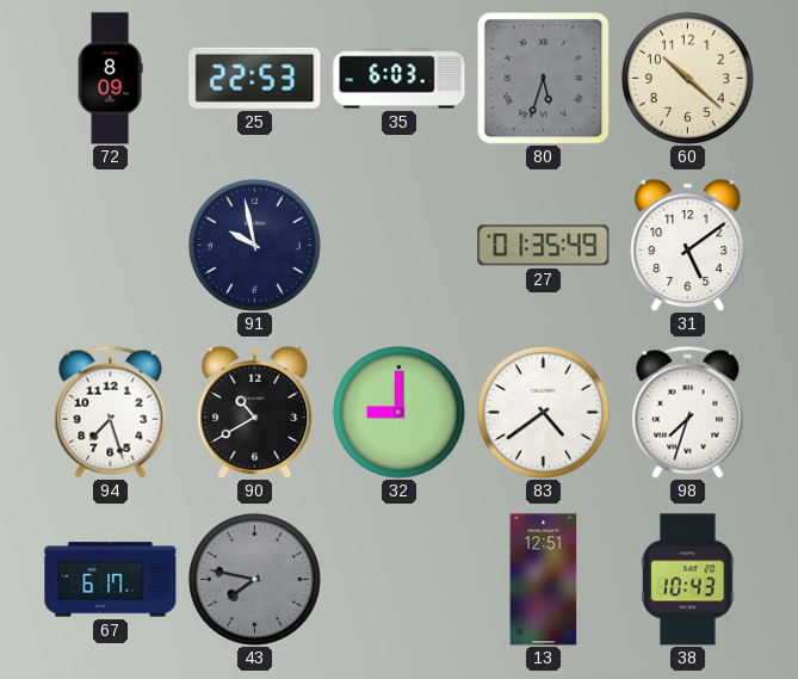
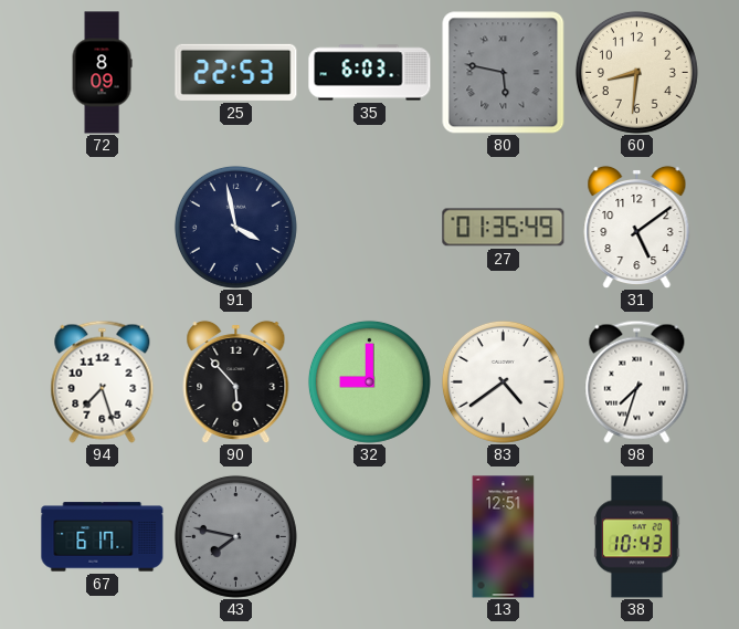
80: 5:33 -> 5:47
60: 10:22 -> 8:31
91: 9:58 -> 3:58
90: 10:40 -> 5:53
